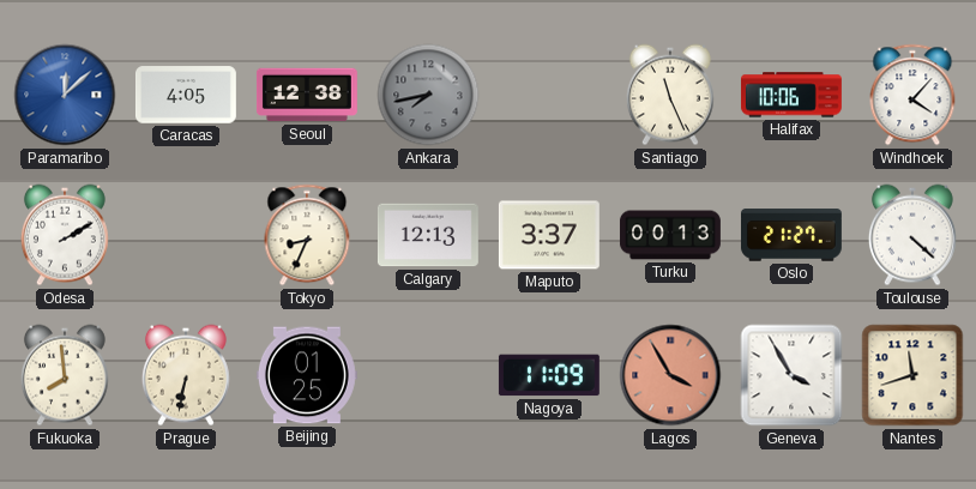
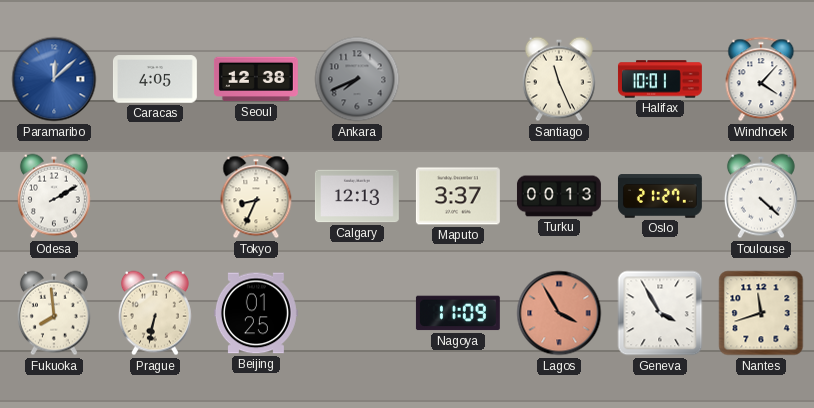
Ankara: 7:43 -> 7:41
Halifax: 10:06 -> 10:01
